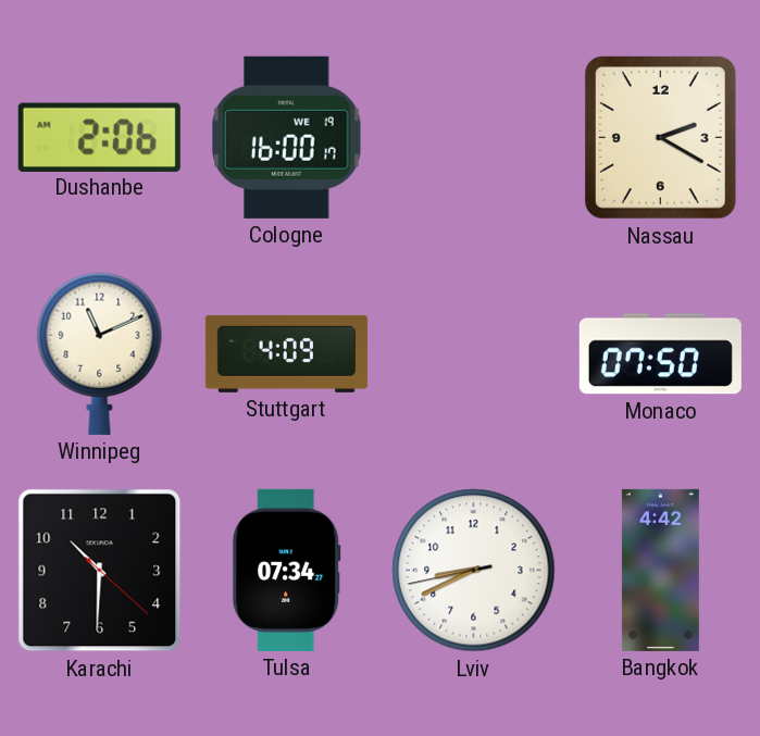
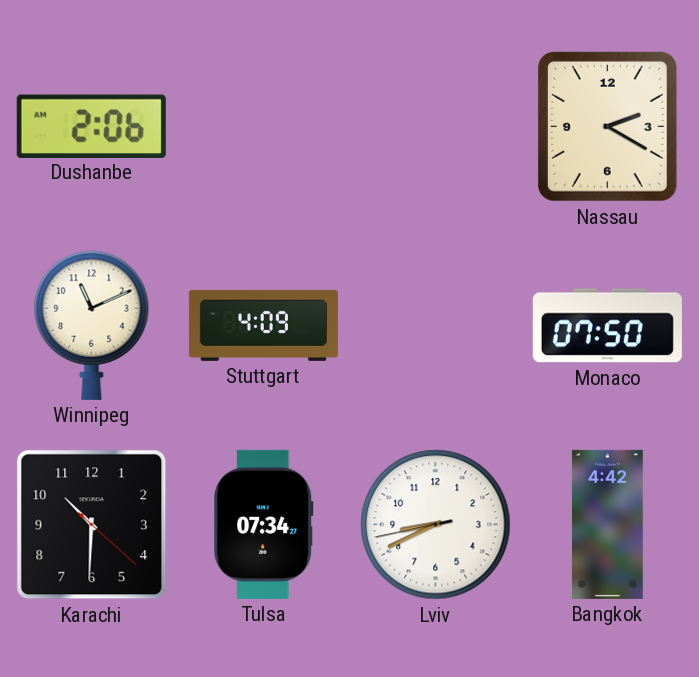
Cologne: 16:00 -> none
